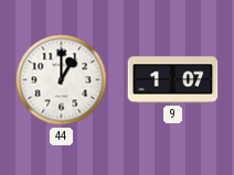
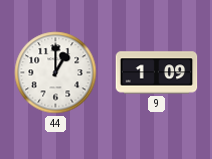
9: 1:07 -> 1:09
